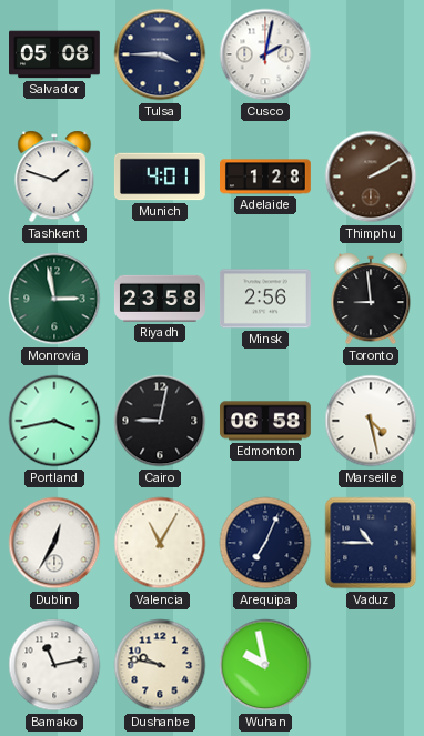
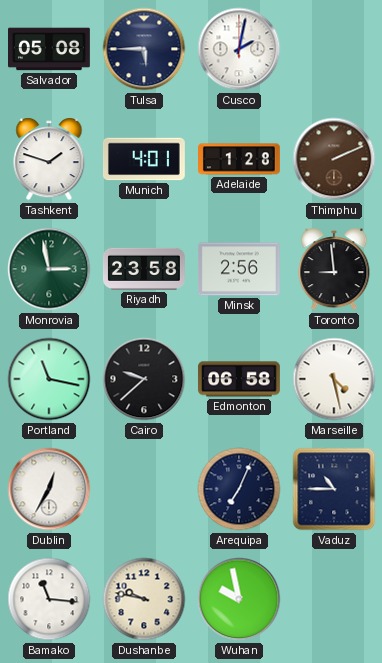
Tulsa: 3:45 -> 5:45
Thimphu: 2:10 -> 2:11
Portland: 3:43 -> 11:17
Cairo: 9:02 -> 9:38
Valencia: 11:05 -> none
Bamako: 11:13 -> 11:16
